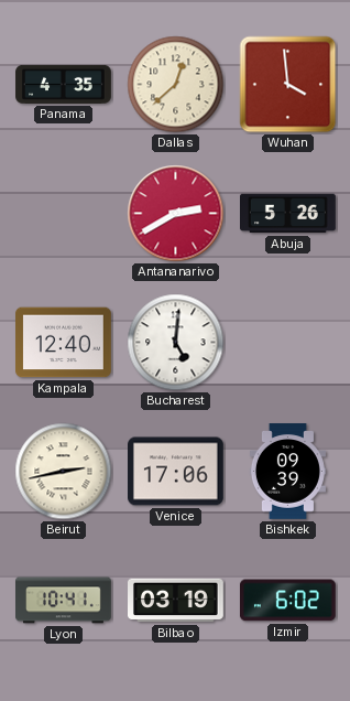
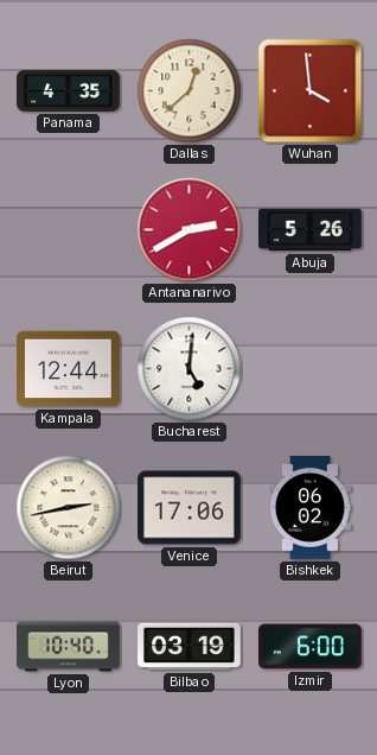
Kampala: 12:40 -> 12:44
Bishkek: 09:39 -> 06:02
Lyon: 10:41 -> 10:40
Izmir: 6:02 -> 6:00
